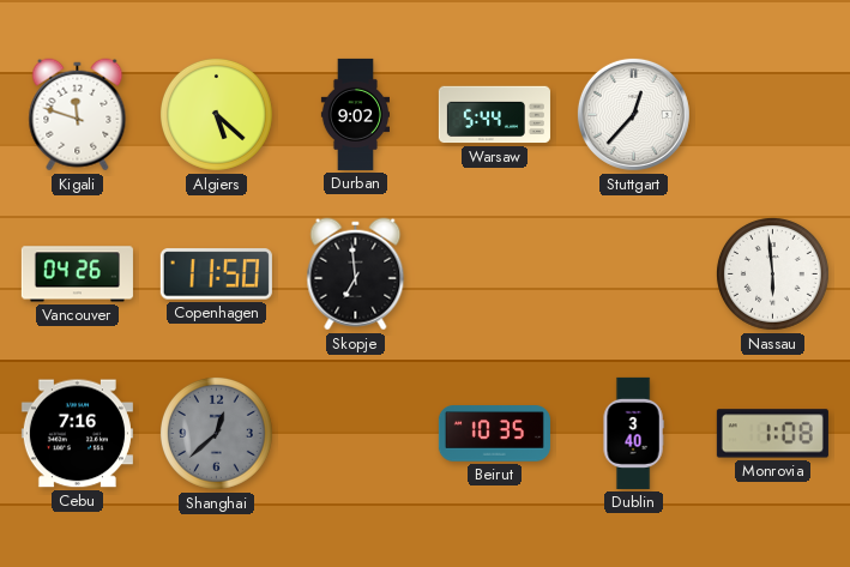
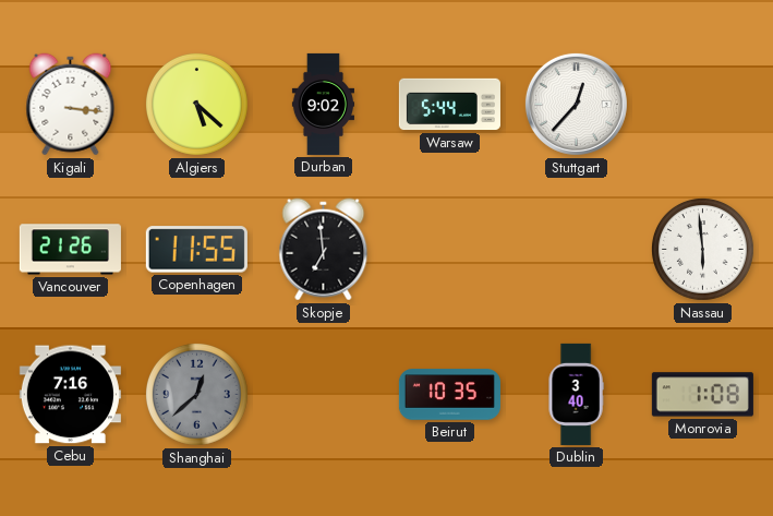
Kigali: 11:48 -> 3:16
Vancouver: 04:26 -> 21:26
Copenhagen: 11:50 -> 11:55
